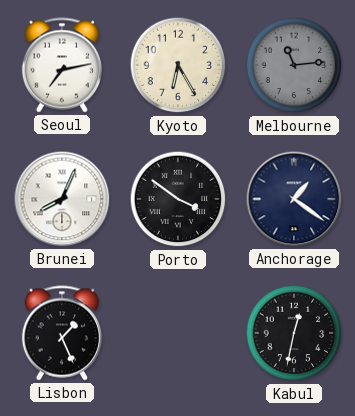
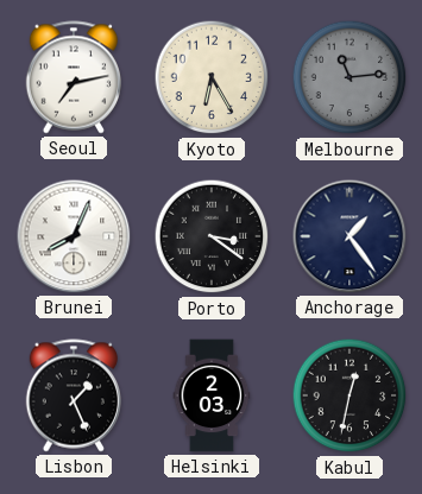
Porto: 3:51 -> 3:21
Anchorage: 1:21 -> 1:24
Helsinki: none -> 2:03
